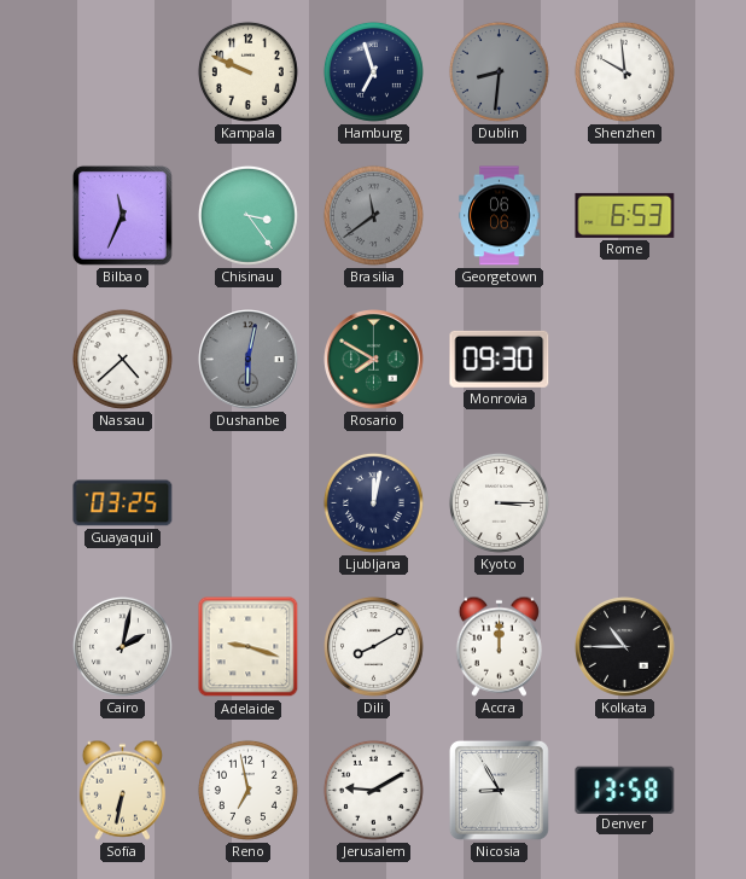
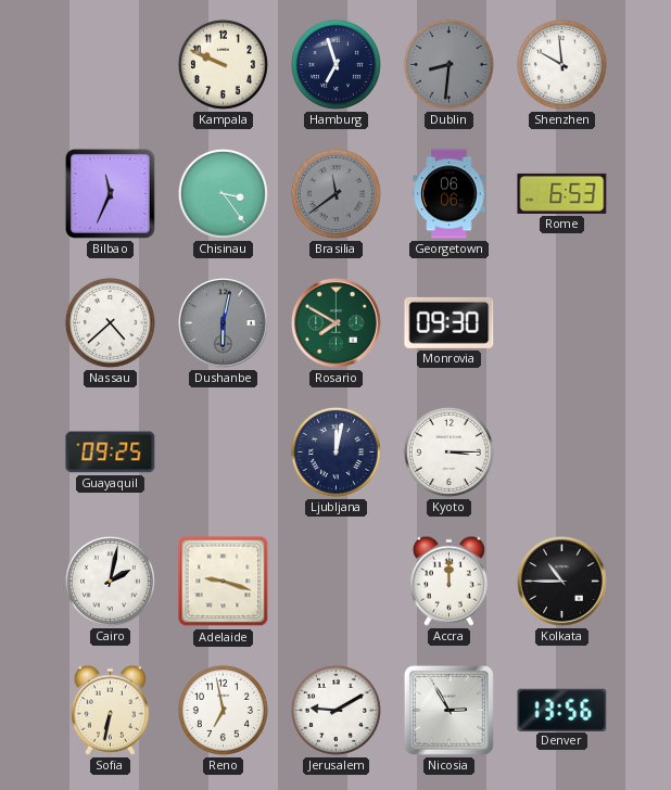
Guayaquil: 03:25 -> 09:25
Dili: 8:10 -> none
Nicosia: 8:55 -> 2:55
Denver: 13:58 -> 13:56
